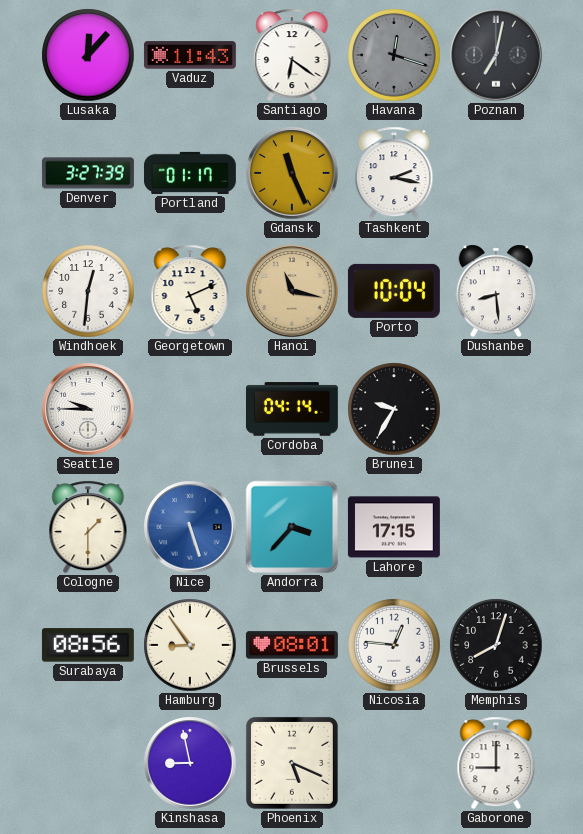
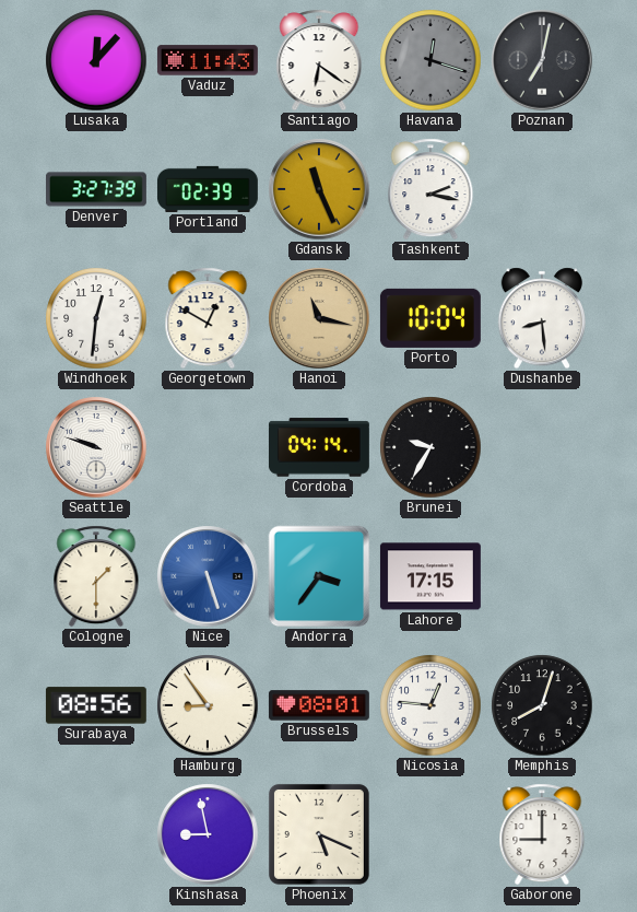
Portland: 01:17 -> 02:39
Georgetown: 5:11 -> 12:50
Seattle: 9:45 -> 9:48
Andorra: 3:37 -> 3:36
